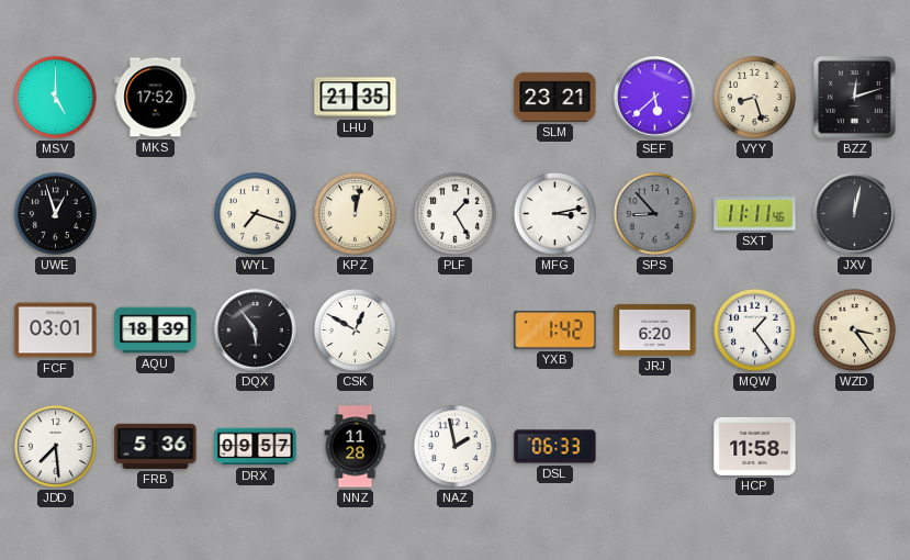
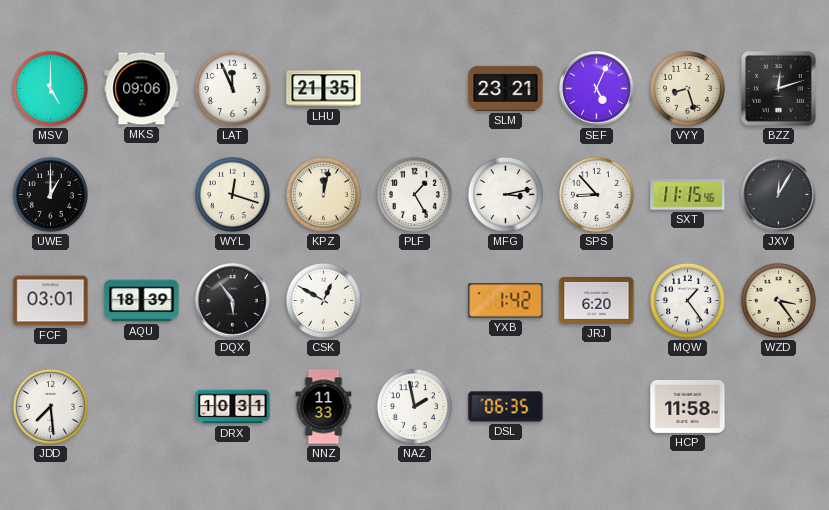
MKS: 17:52 -> 09:06
LAT: none -> 11:56
SEF: 5:38 -> 5:04
UWE: 12:57 -> 1:00
WYL: 7:18 -> 12:18
SPS dial: grey -> white
SXT: 11:11 -> 11:15
JXV: 12:02 -> 12:05
FRB: 5:36 -> none
DRX: 09:57 -> 10:31
NNZ: 11:28 -> 11:33
DSL: 06:33 -> 06:35
